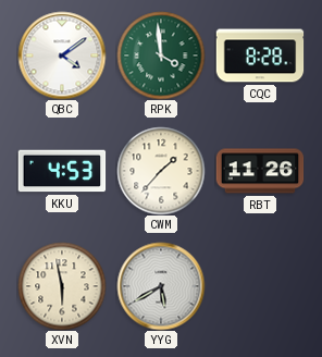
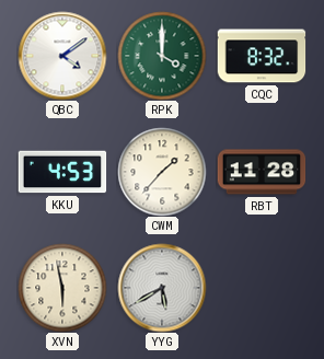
RPK: 3:59 -> 4:00
CQC: 8:28 -> 8:32
RBT: 11:26 -> 11:28
